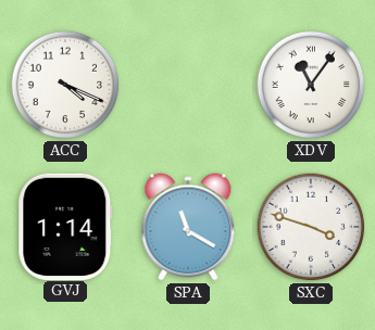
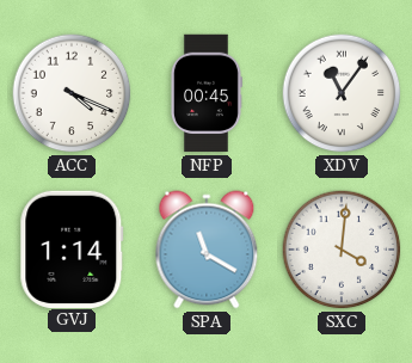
NFP: none -> 00:45
SXC: 3:48 -> 4:01
